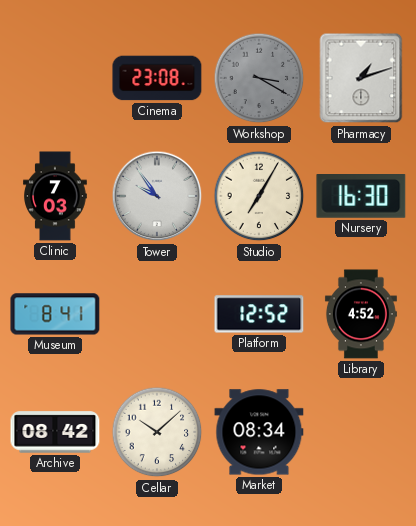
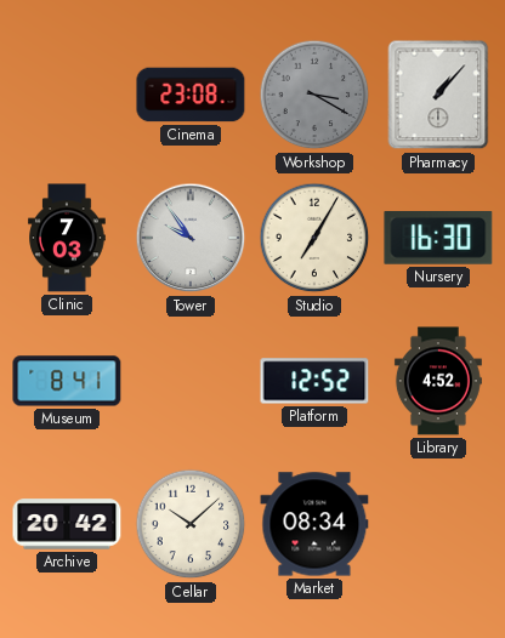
Pharmacy: 1:12 -> 1:07
Archive: 08:42 -> 20:42
